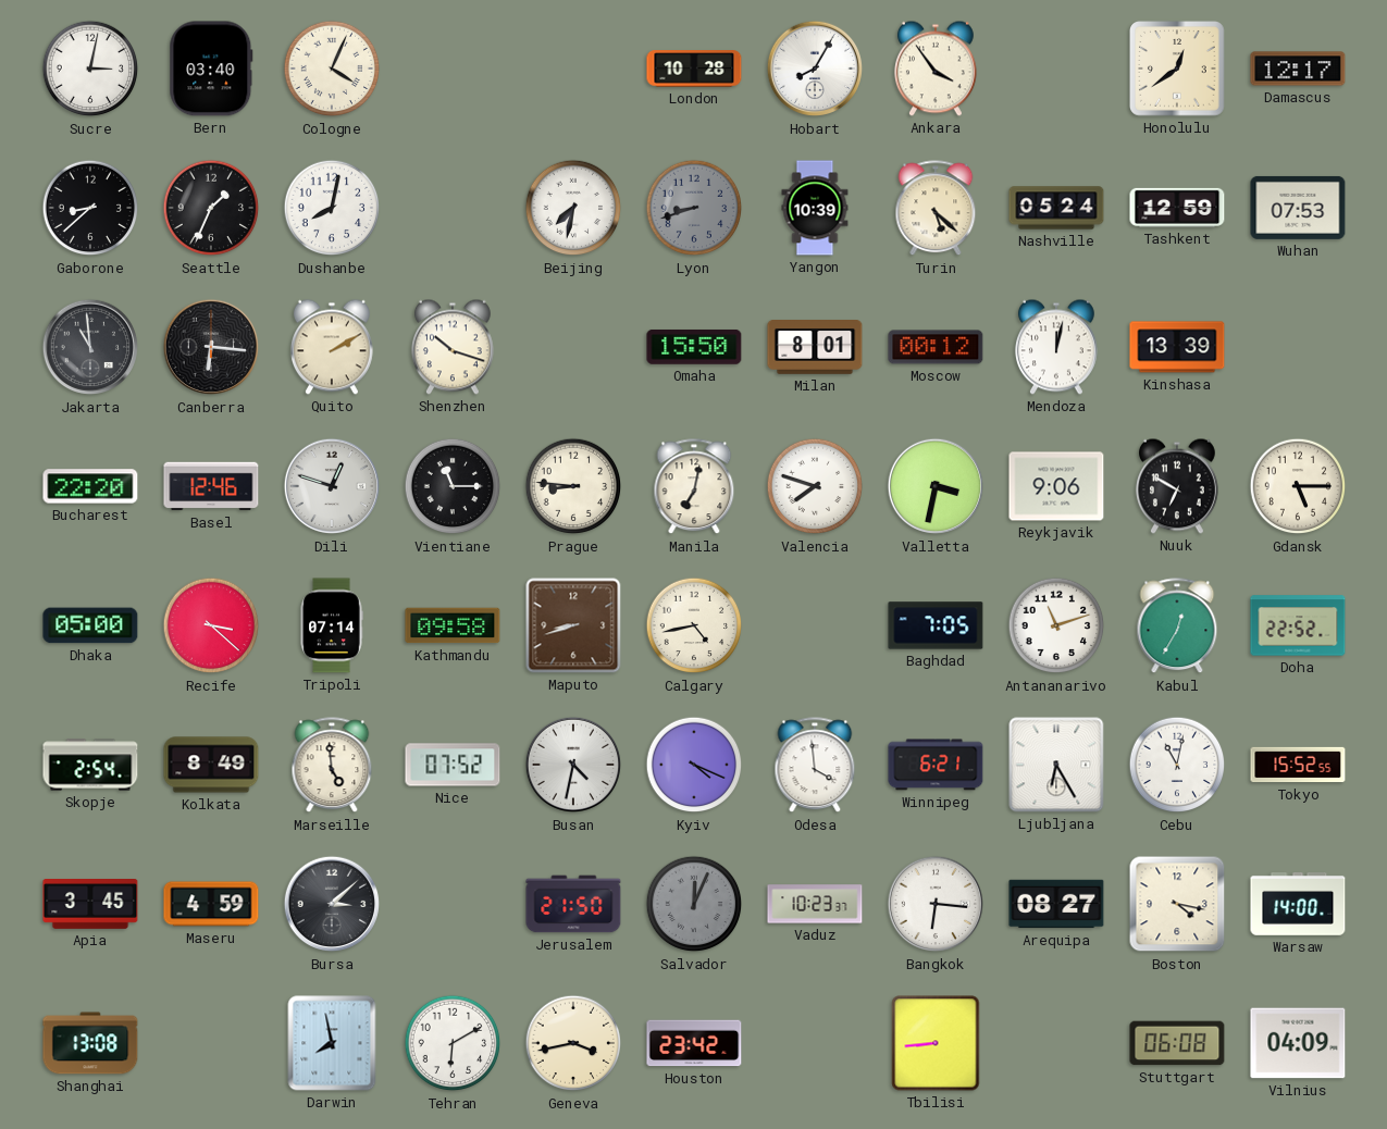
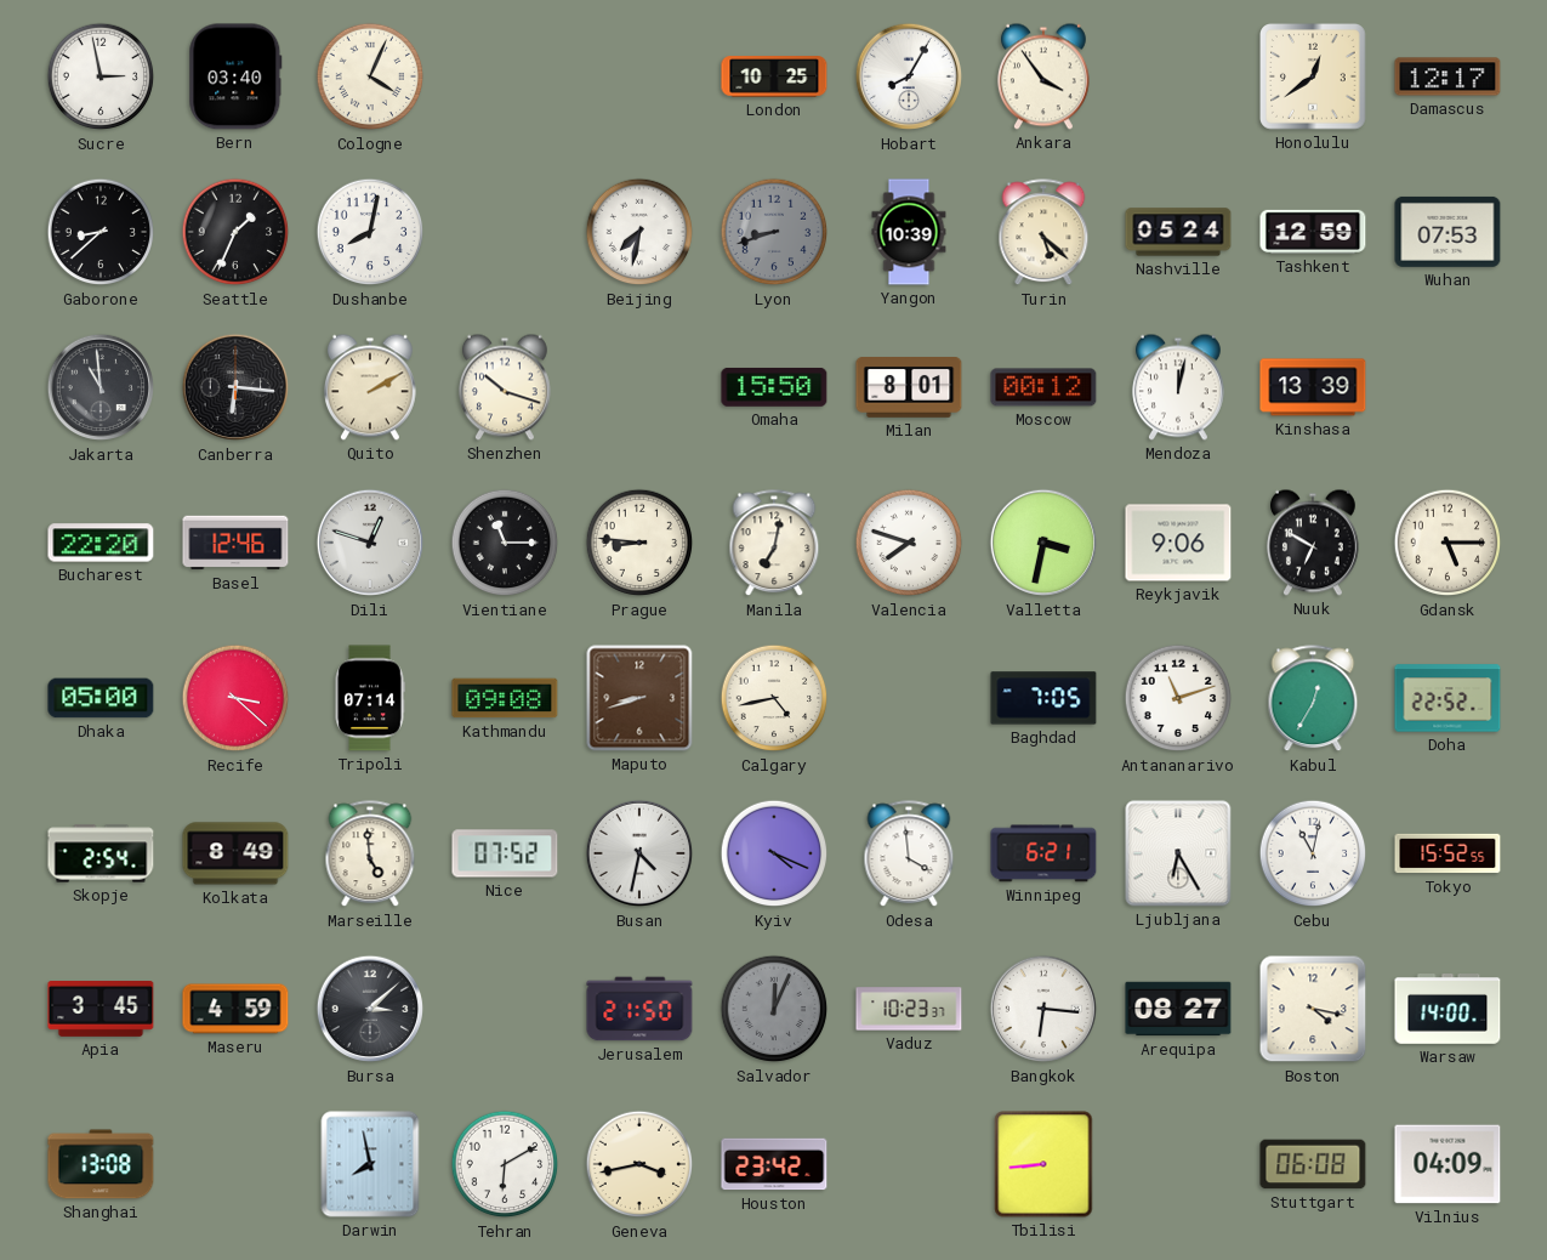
Sucre: 3:02 -> 2:58
London: 10:28 -> 10:25
Kathmandu: 09:58 -> 09:08
